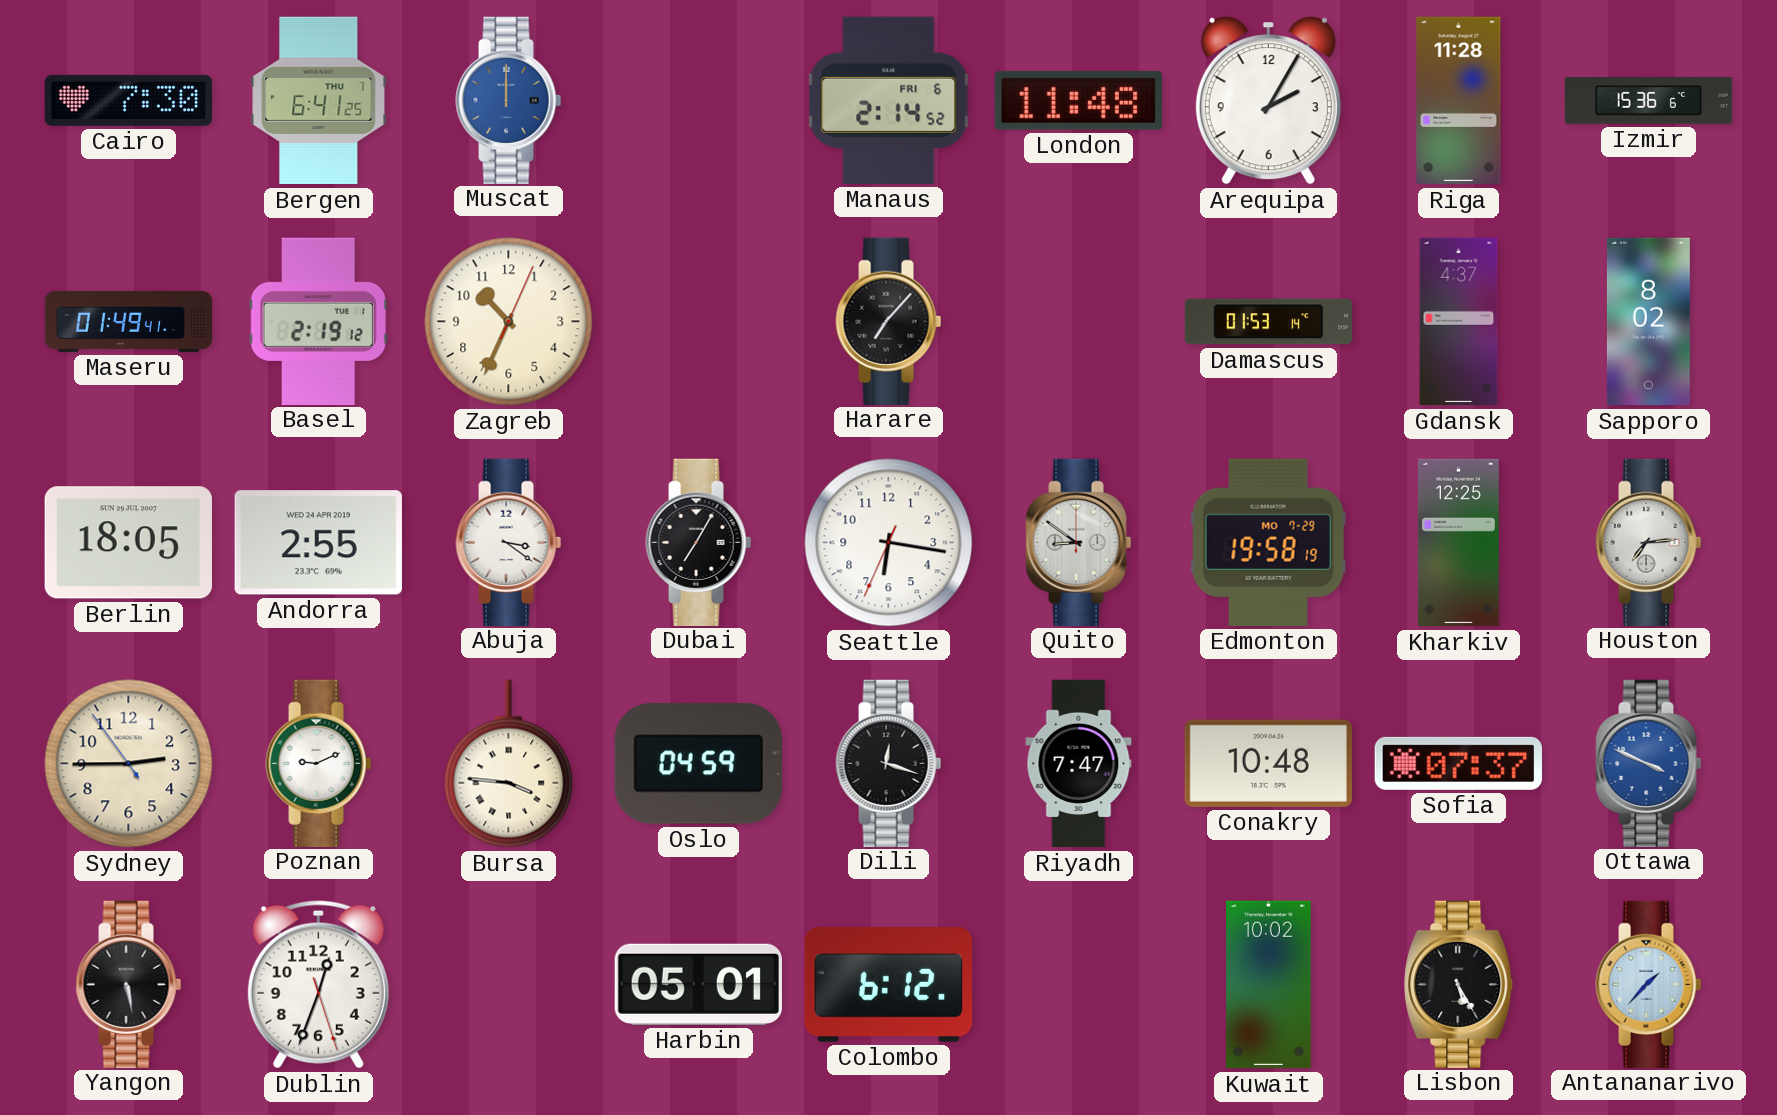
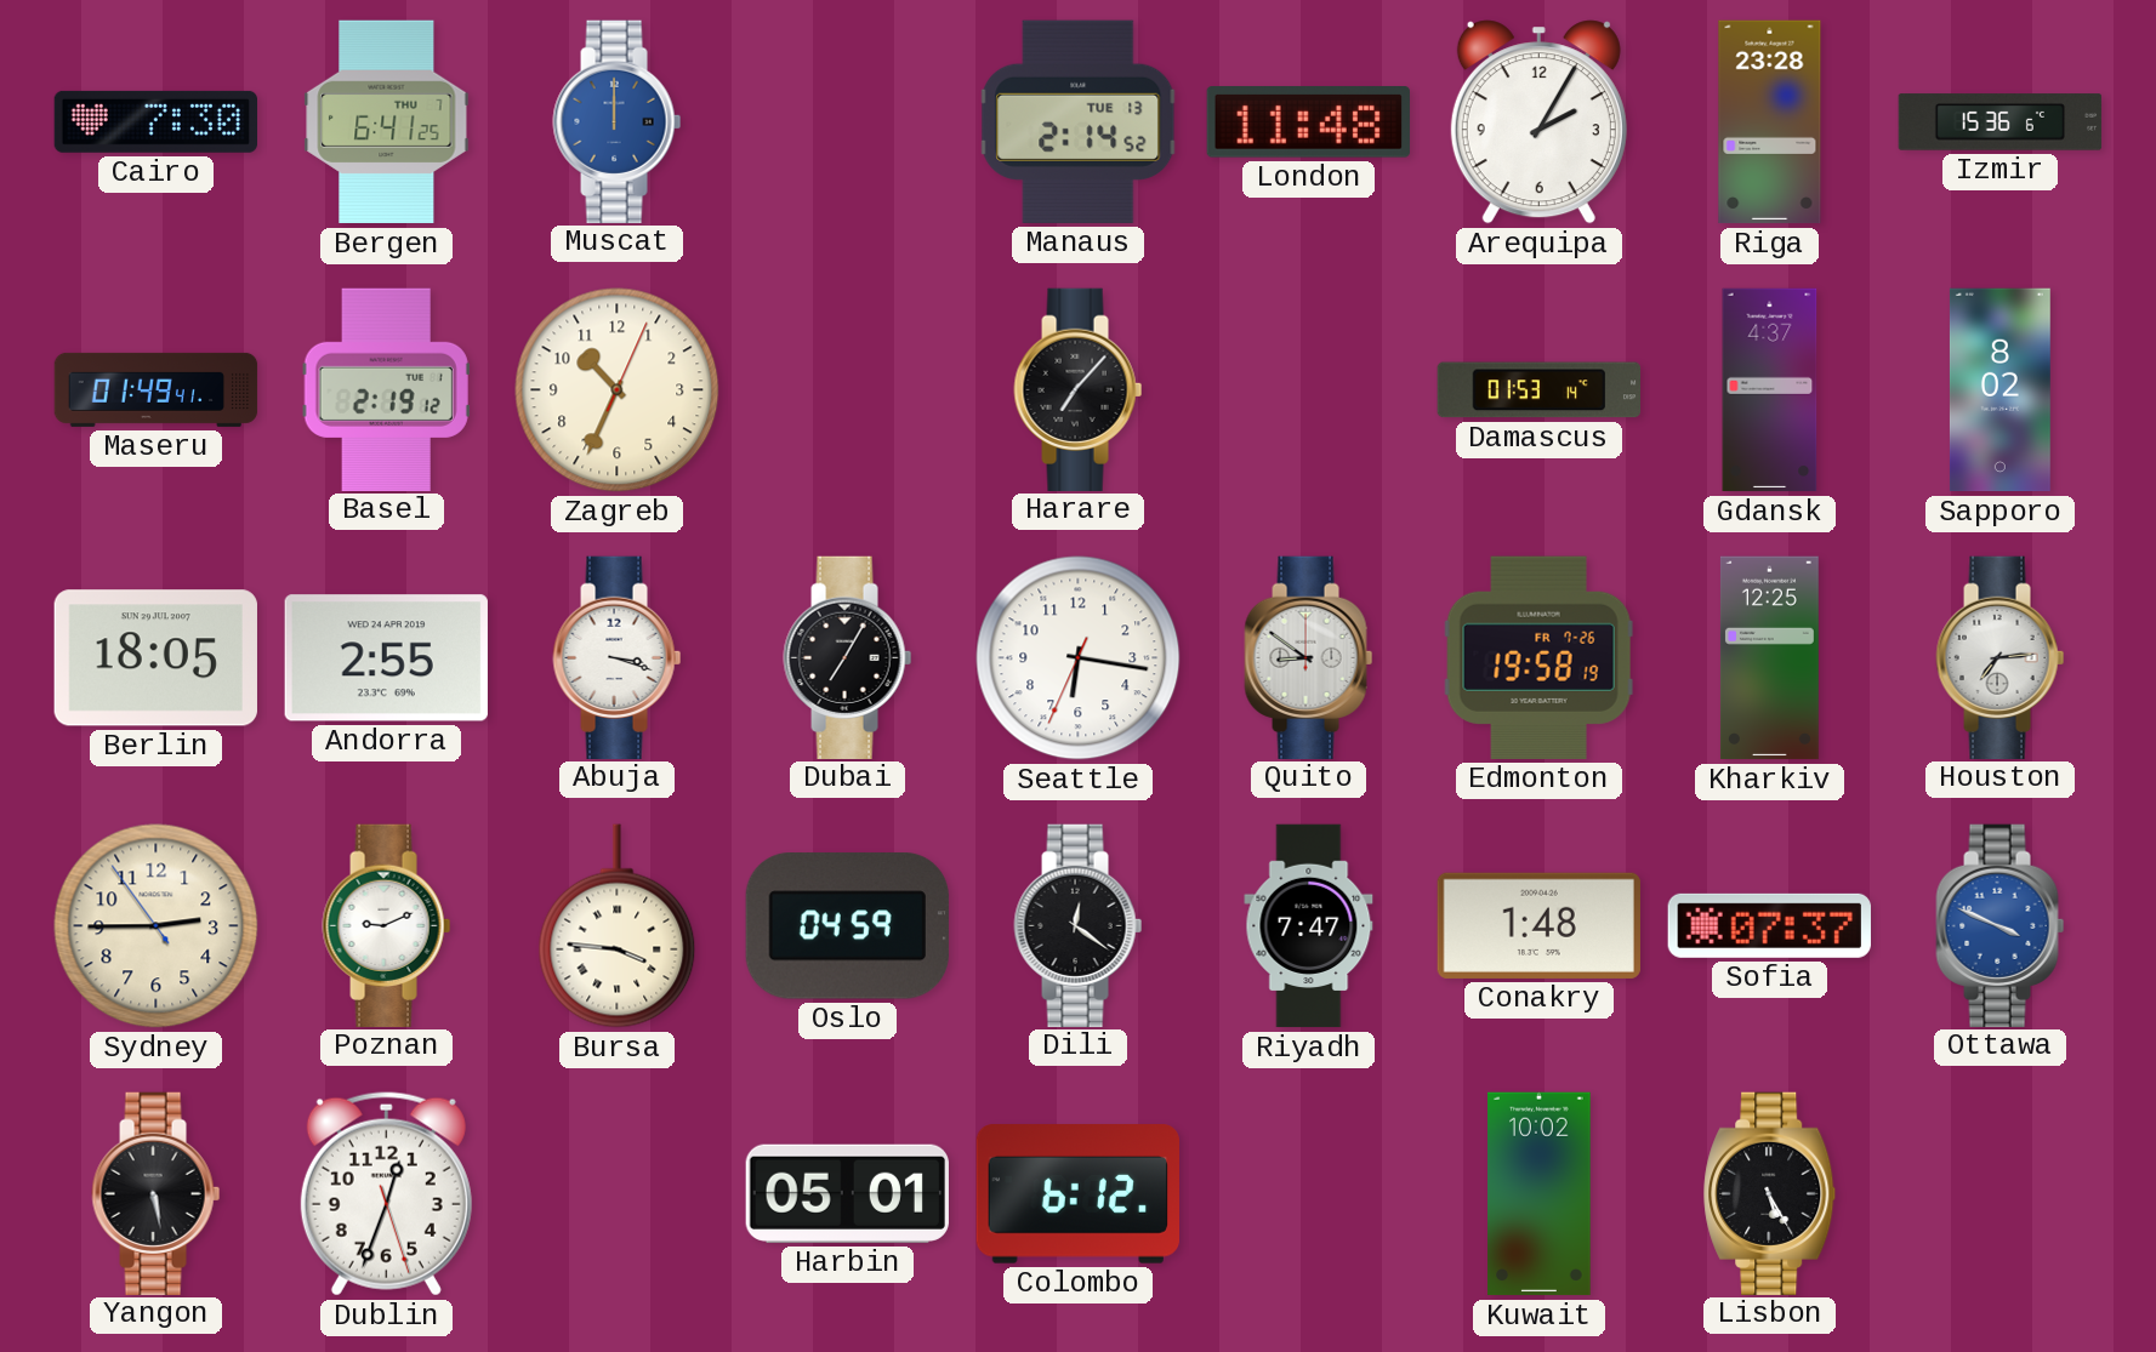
Manaus date: FRI 6 -> TUE 13
Riga: 11:28 -> 23:28
Abuja: 3:21 -> 3:18
Edmonton date: MO 7-29 -> FR 7-26
Dili: 12:18 -> 12:21
Conakry: 10:48 -> 1:48
Antananarivo: 1:37 -> none
